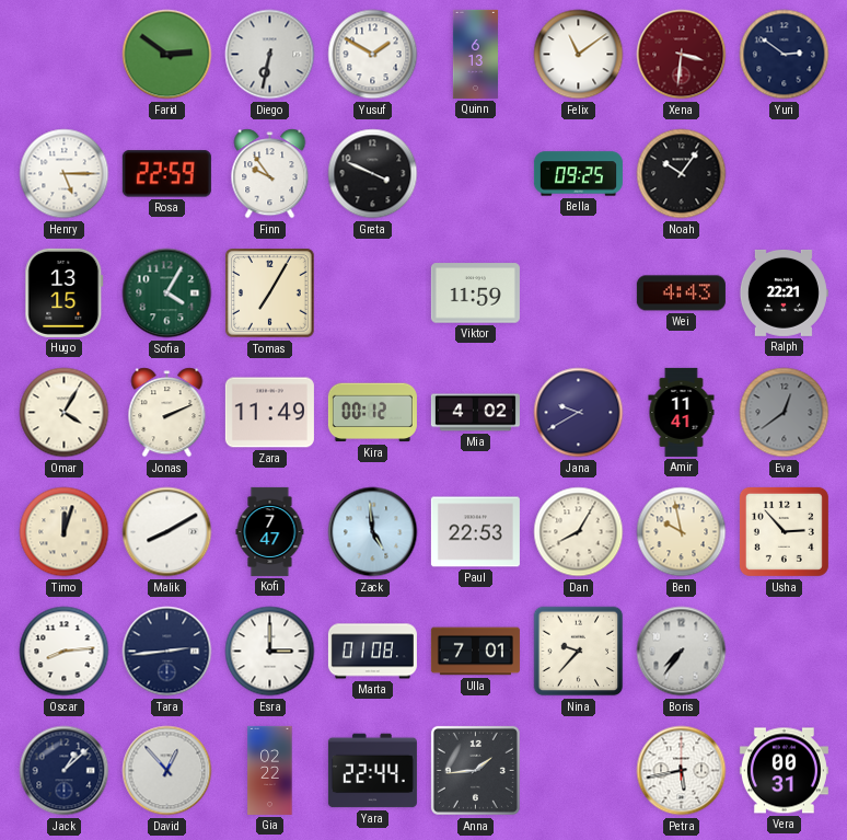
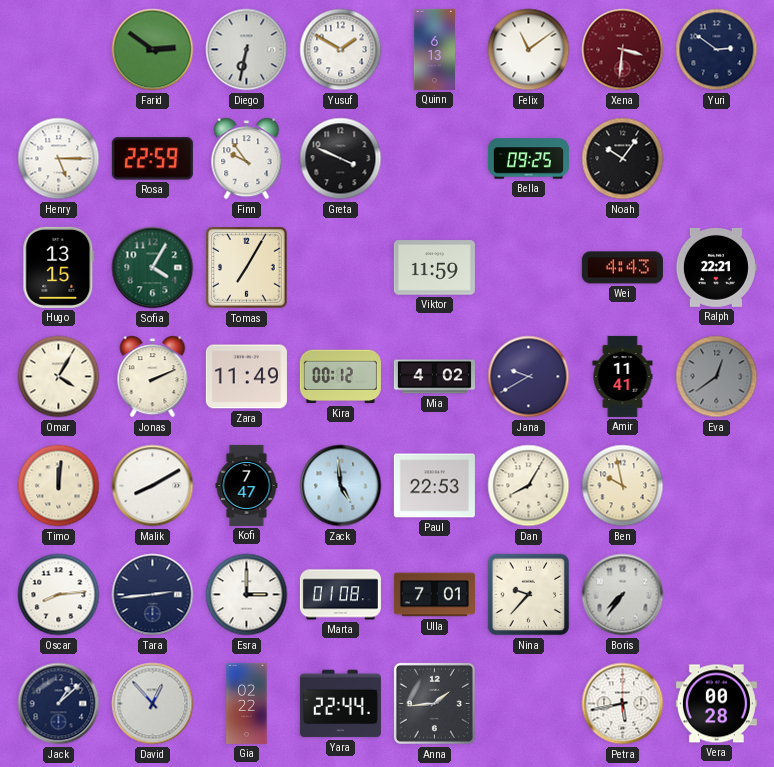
Timo: 12:03 -> 12:01
Usha: 2:53 -> none
Vera: 00:31 -> 00:28
